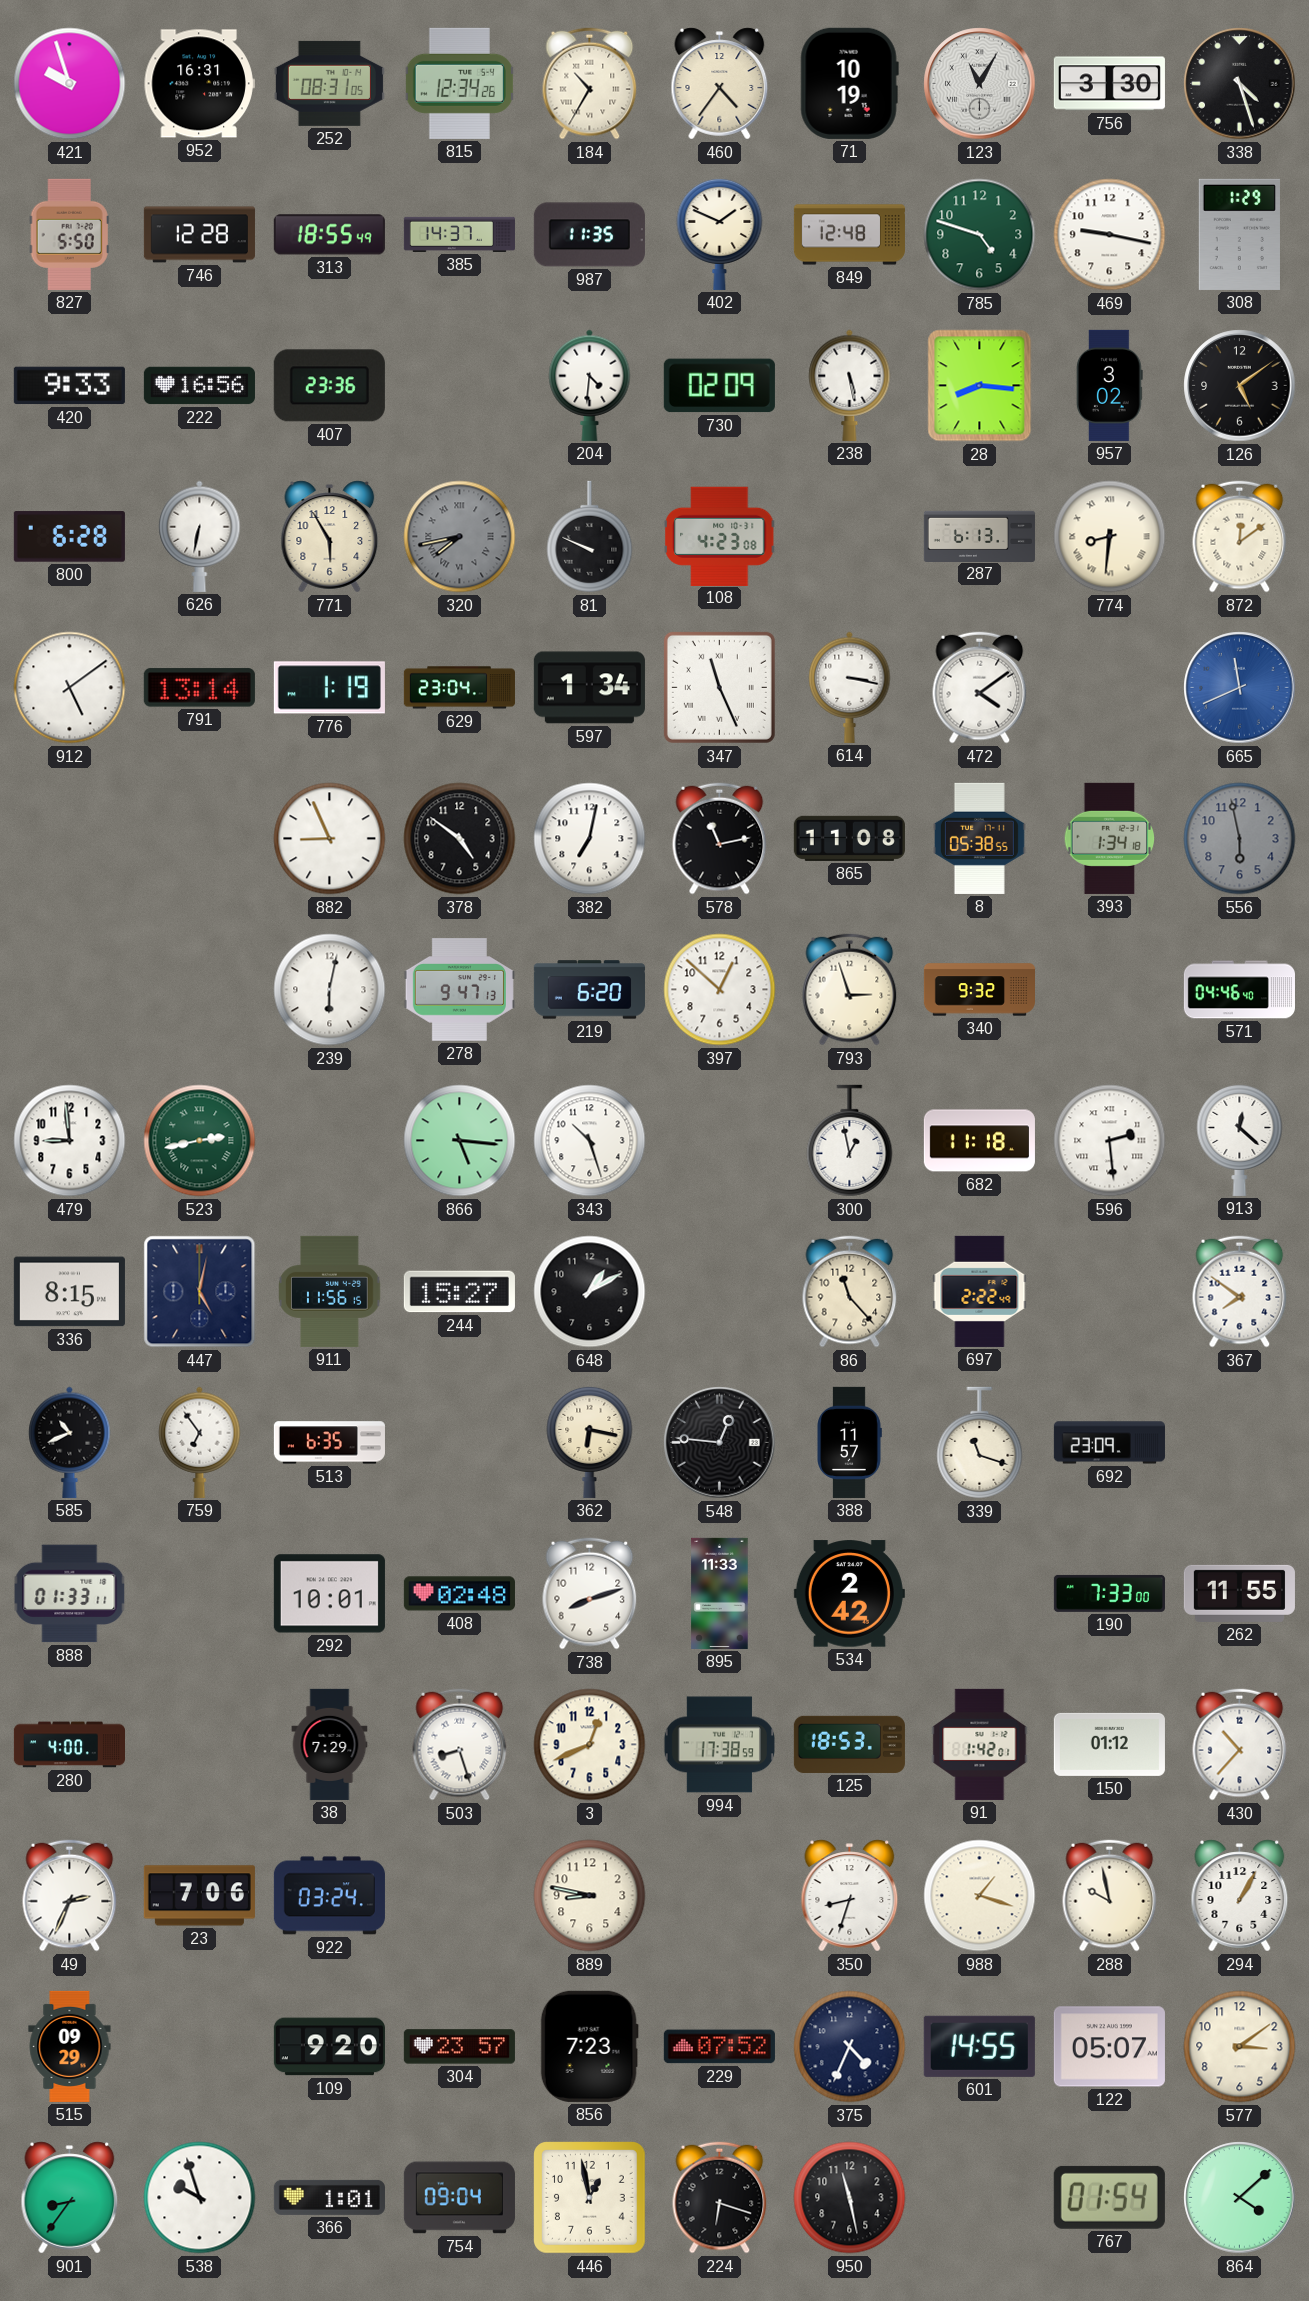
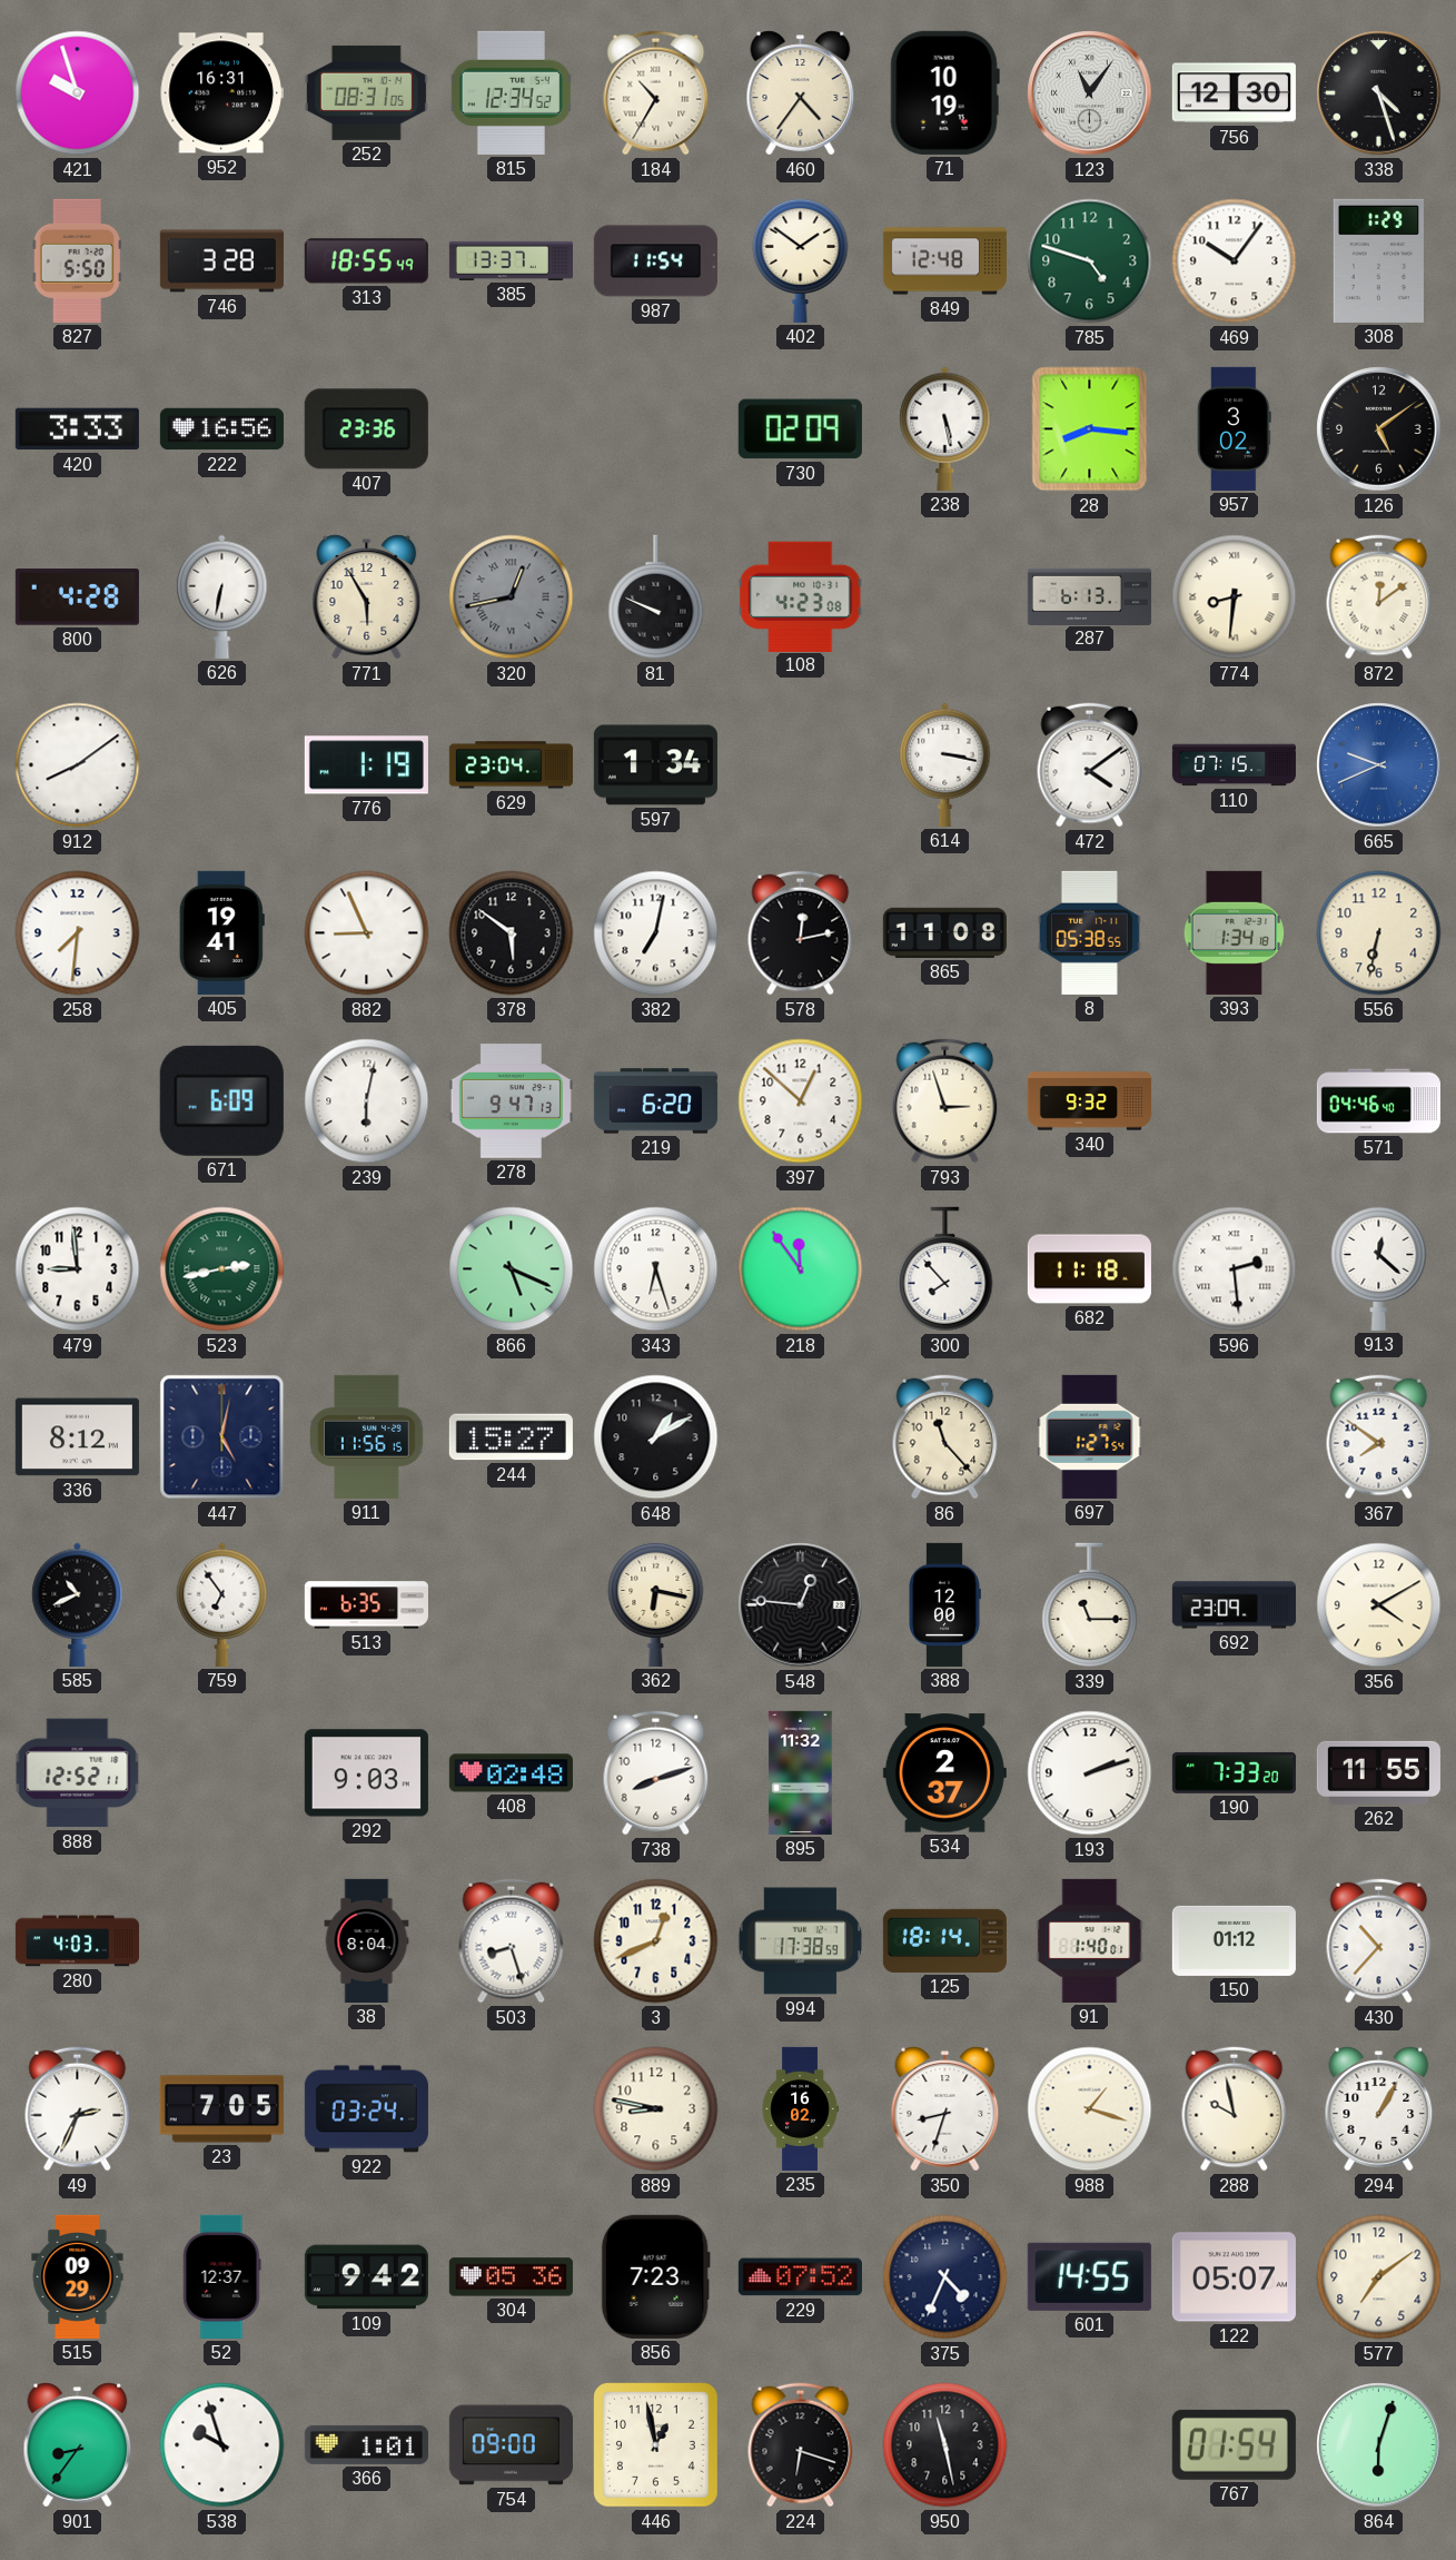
815: 12:34:26 -> 12:34:52
123: 11:05 -> 11:06
756: 3:30 -> 12:30
746: 12:28 -> 3:28
385: 14:37 -> 13:37
987: 11:35 -> 11:54
402: 1:49 -> 1:51
469: 9:17 -> 10:06
420: 9:33 -> 3:33
204: 4:31 -> none
800: 6:28 -> 4:28
320: 7:43 -> 12:43
912: 5:09 -> 8:09
791: 13:14 -> none
347: 11:26 -> none
110: none -> 07:15
665: 11:41 -> 9:41
258: none -> 7:31
405: none -> 19:41
378: 4:51 -> 5:51
578: 11:13 -> 12:13
556: 5:58 -> 6:32
556 dial: grey -> cream
671: none -> 6:09
866: 5:16 -> 5:19
343: 10:27 -> 6:27
218: none -> 11:54
300: 12:58 -> 7:53
336: 8:15 -> 8:12
697: 2:22 -> 1:27
388: 11:57 -> 12:00
339: 11:18 -> 11:15
356: none -> 4:10
888: 01:33 -> 12:52
292: 10:01 -> 9:03
895: 11:33 -> 11:32
534: 2:42 -> 2:37
193: none -> 2:12
190: 7:33:00 -> 7:33:20
280: 4:00 -> 4:03
38: 7:29 -> 8:04
125: 18:53 -> 18:14
91: 1:42 -> 1:40
23: 7:06 -> 7:05
235: none -> 16:02
52: none -> 12:37
109: 9:20 -> 9:42
304: 23:57 -> 05:36
577: 3:09 -> 7:09
754: 09:04 -> 09:00
864: 4:08 -> 6:03
